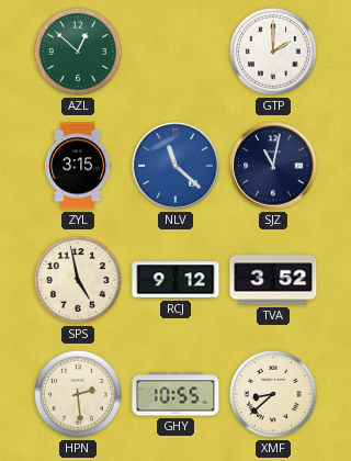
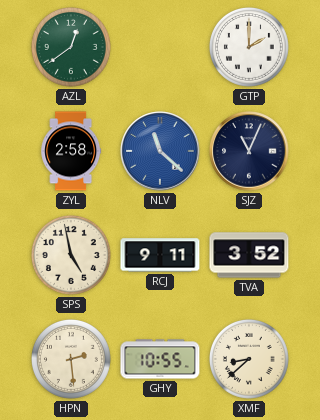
AZL: 12:52 -> 12:39
ZYL: 3:15 -> 2:58
SJZ: 11:02 -> 11:04
RCJ: 9:12 -> 9:11
